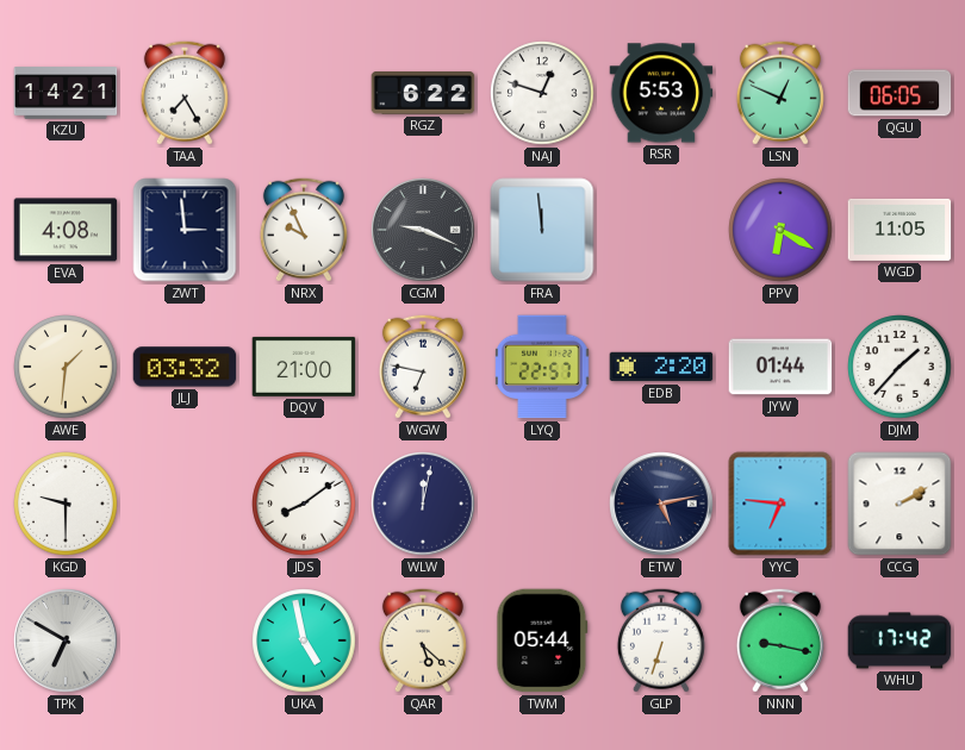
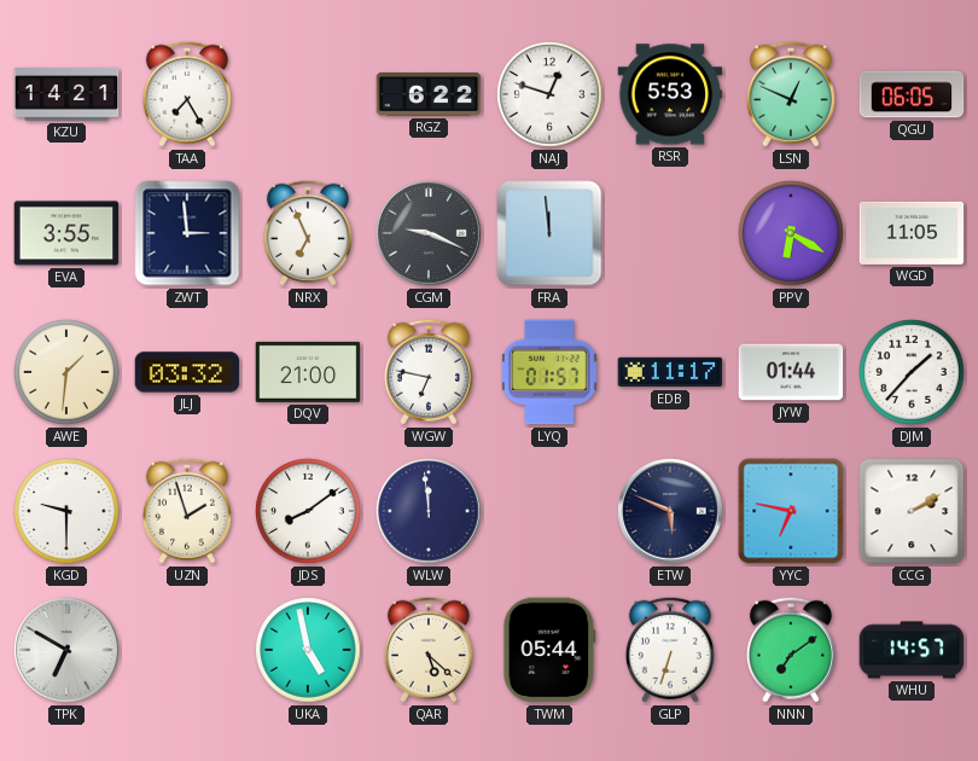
EVA: 4:08 -> 3:55
NRX: 9:56 -> 6:56
LYQ: 22:57 -> 01:57
EDB: 2:20 -> 11:17
UZN: none -> 1:57
WLW: 12:02 -> 11:59
ETW: 5:13 -> 5:49
YYC: 6:46 -> 6:47
NNN: 9:17 -> 7:09
WHU: 17:42 -> 14:57
